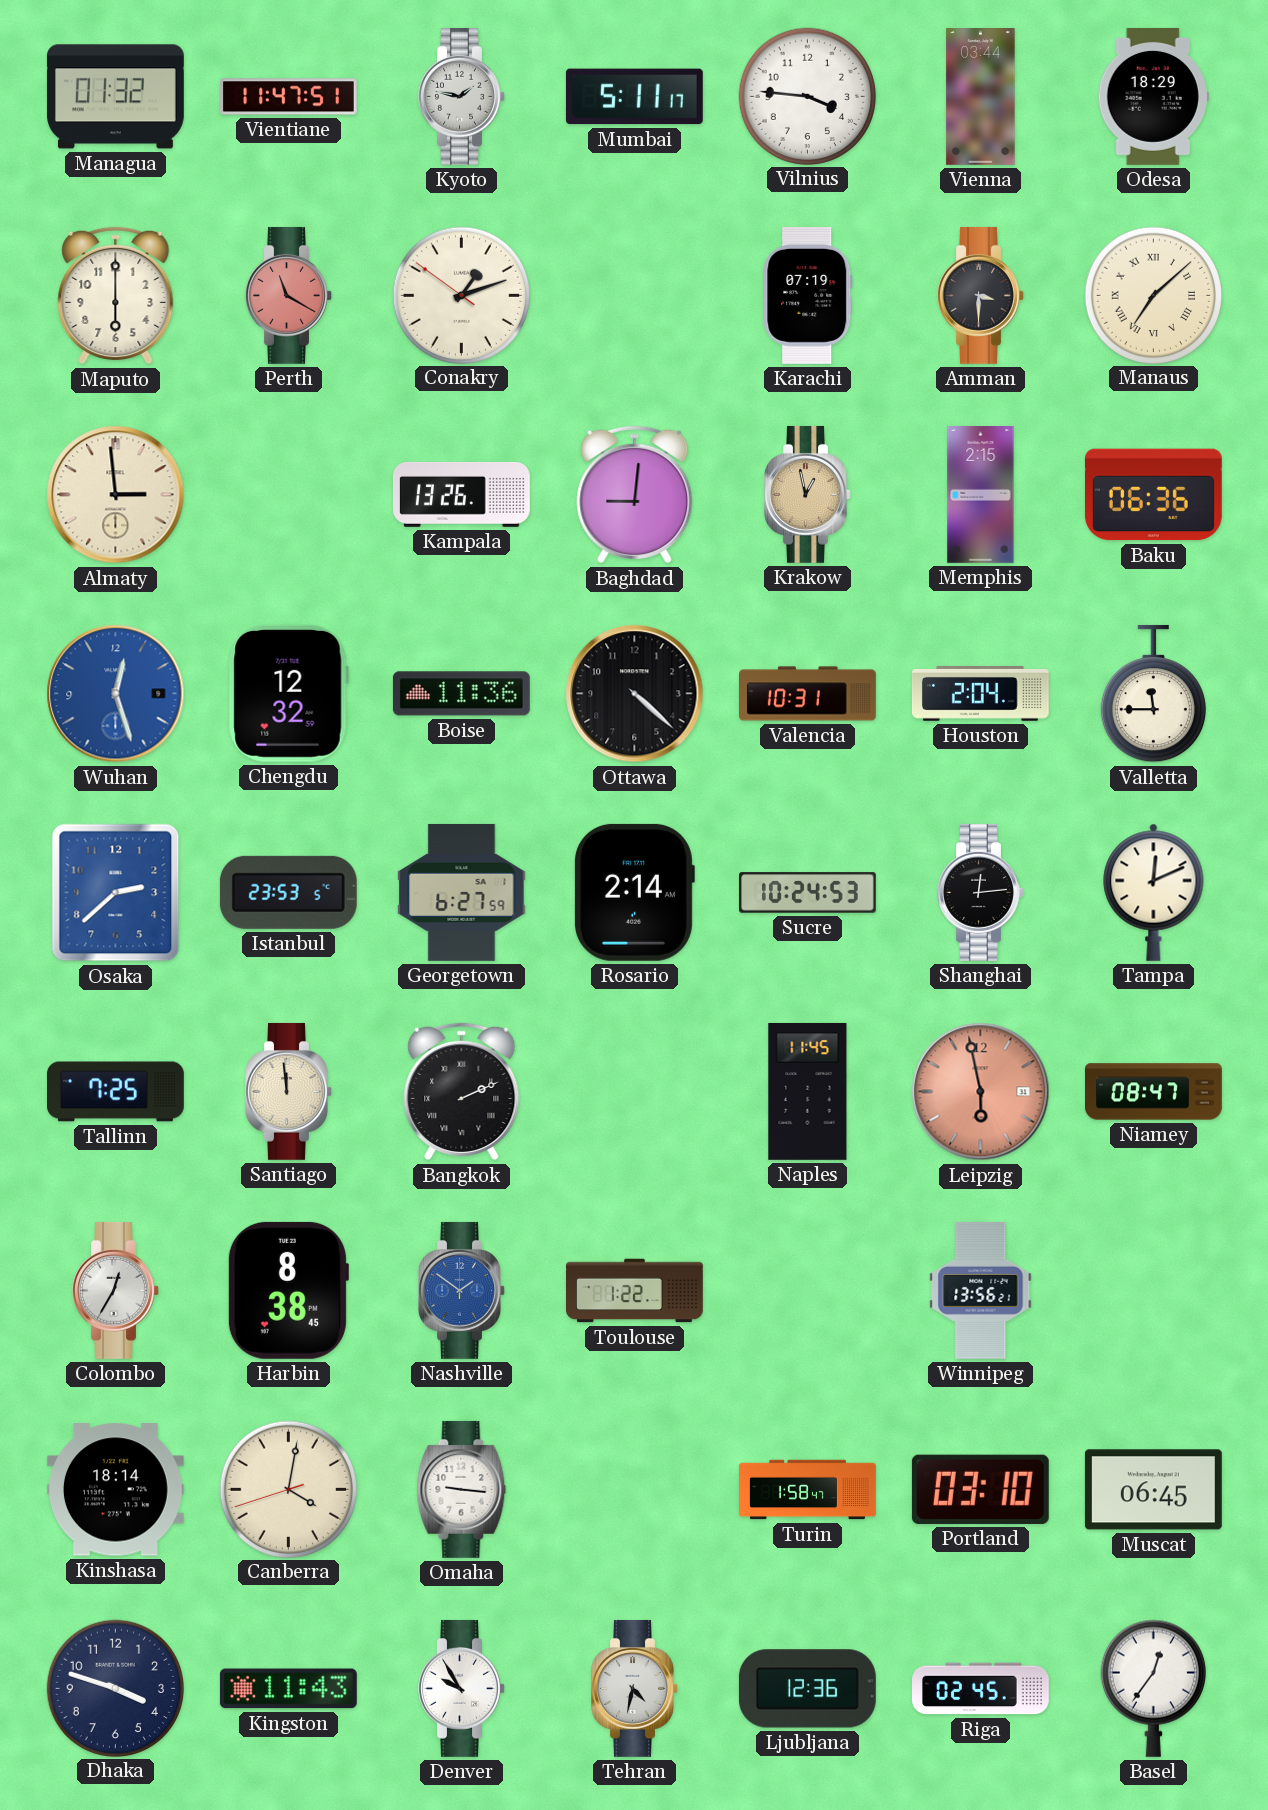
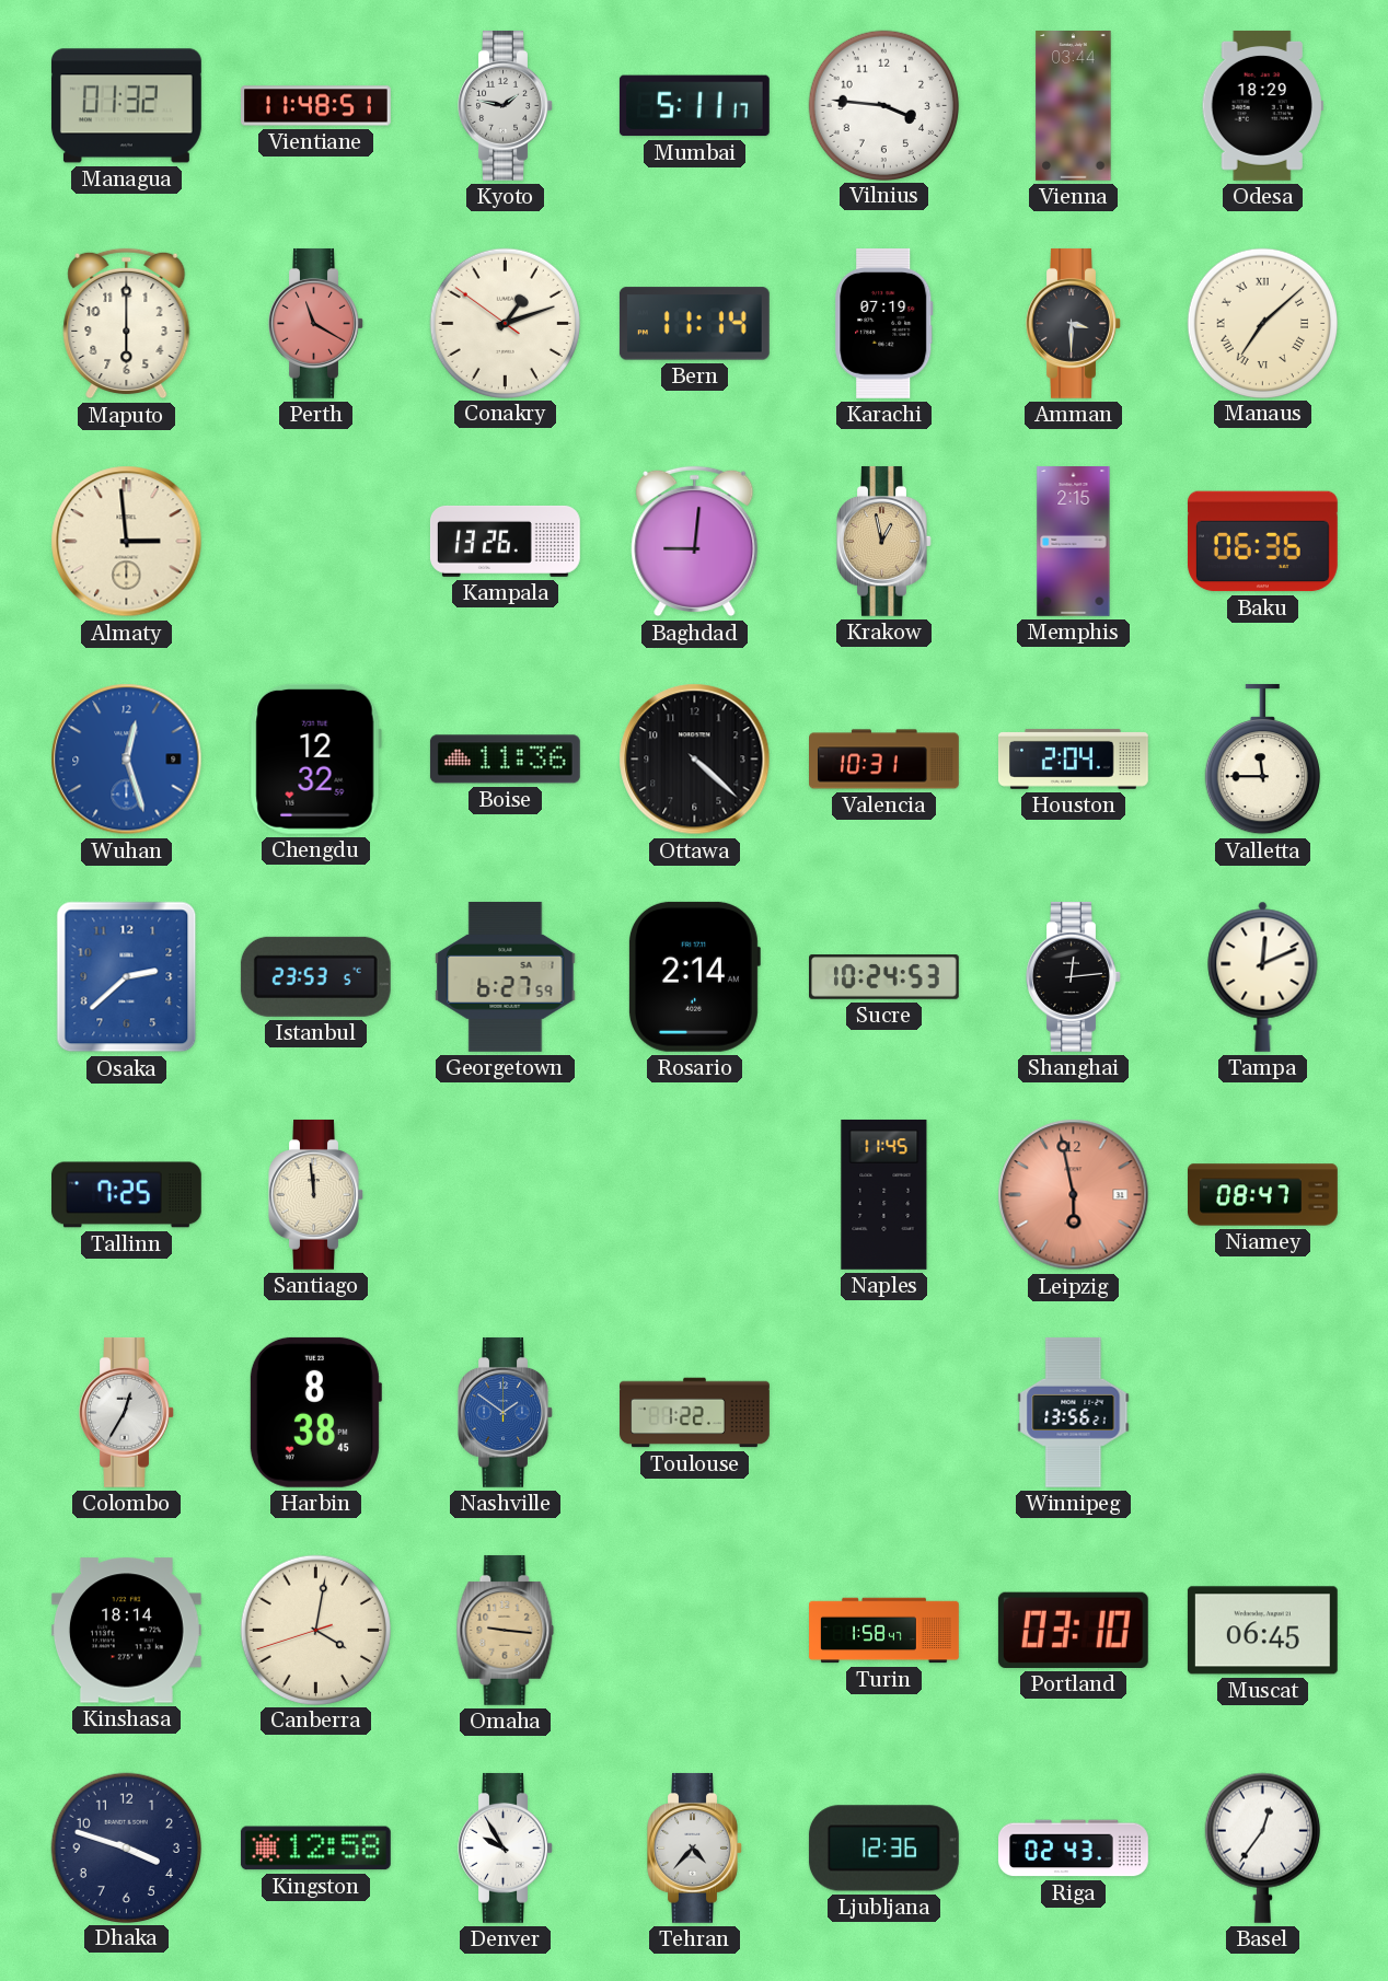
Vientiane: 11:47 -> 11:48
Bern: none -> 11:14
Bangkok: 2:11 -> none
Omaha dial: white -> champagne
Kingston: 11:43 -> 12:58
Tehran: 4:32 -> 4:37
Riga: 02:45 -> 02:43
